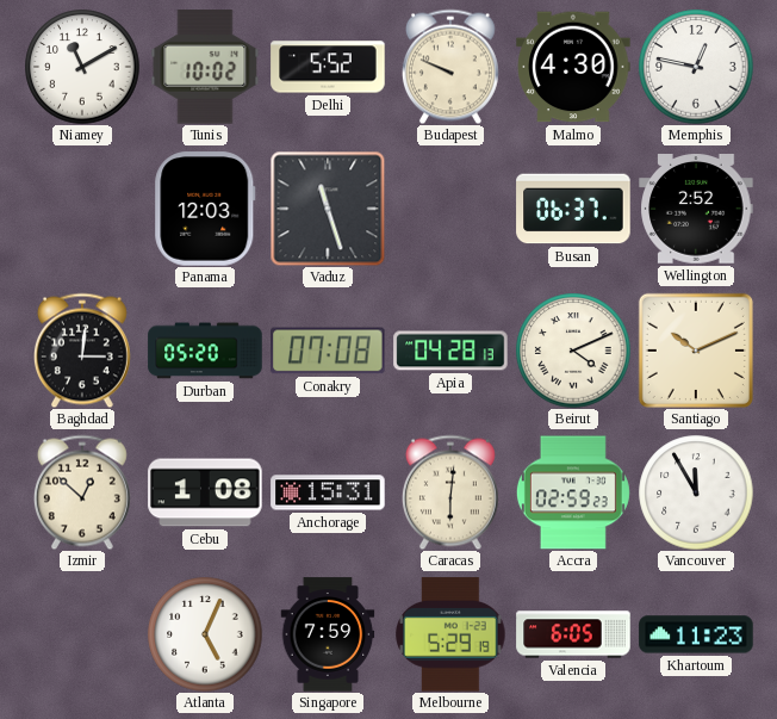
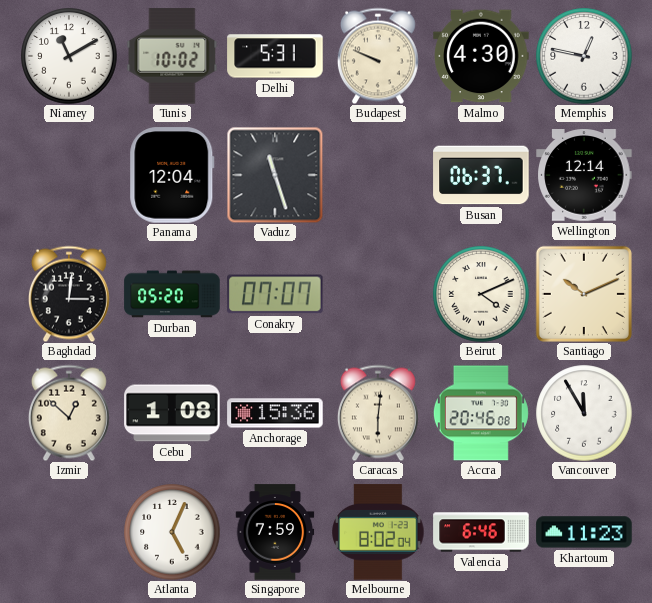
Delhi: 5:52 -> 5:31
Panama: 12:03 -> 12:04
Wellington: 2:52 -> 12:14
Conakry: 07:08 -> 07:07
Apia: 04:28 -> none
Anchorage: 15:31 -> 15:36
Accra: 02:59 -> 20:46
Melbourne: 5:29 -> 8:02
Valencia: 6:05 -> 6:46
